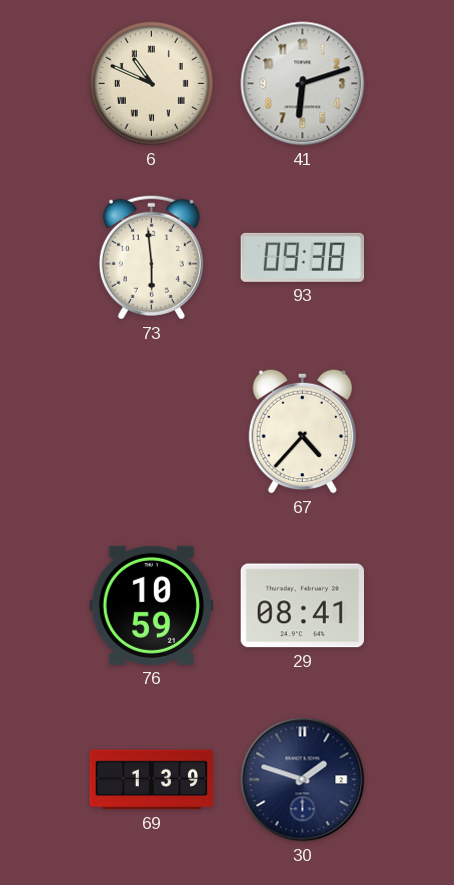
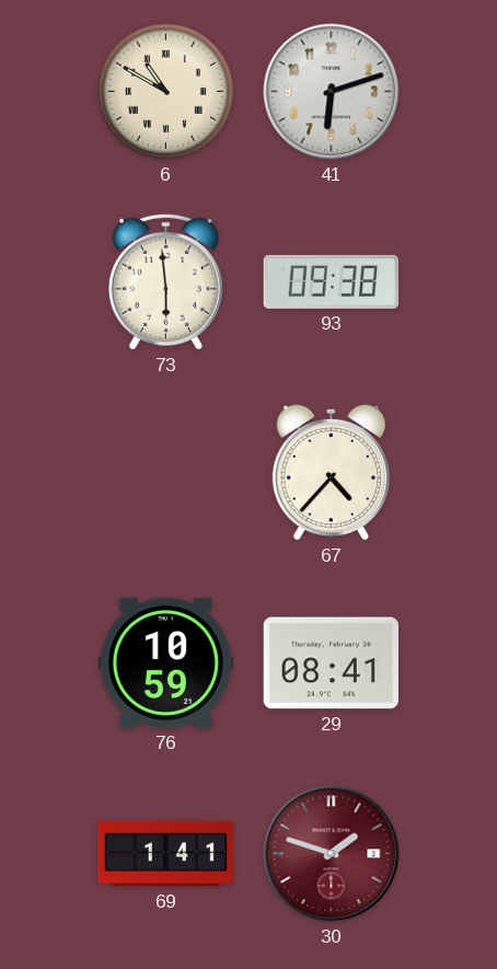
6: 10:49 -> 10:50
69: 1:39 -> 1:41
30 dial: navy -> burgundy
